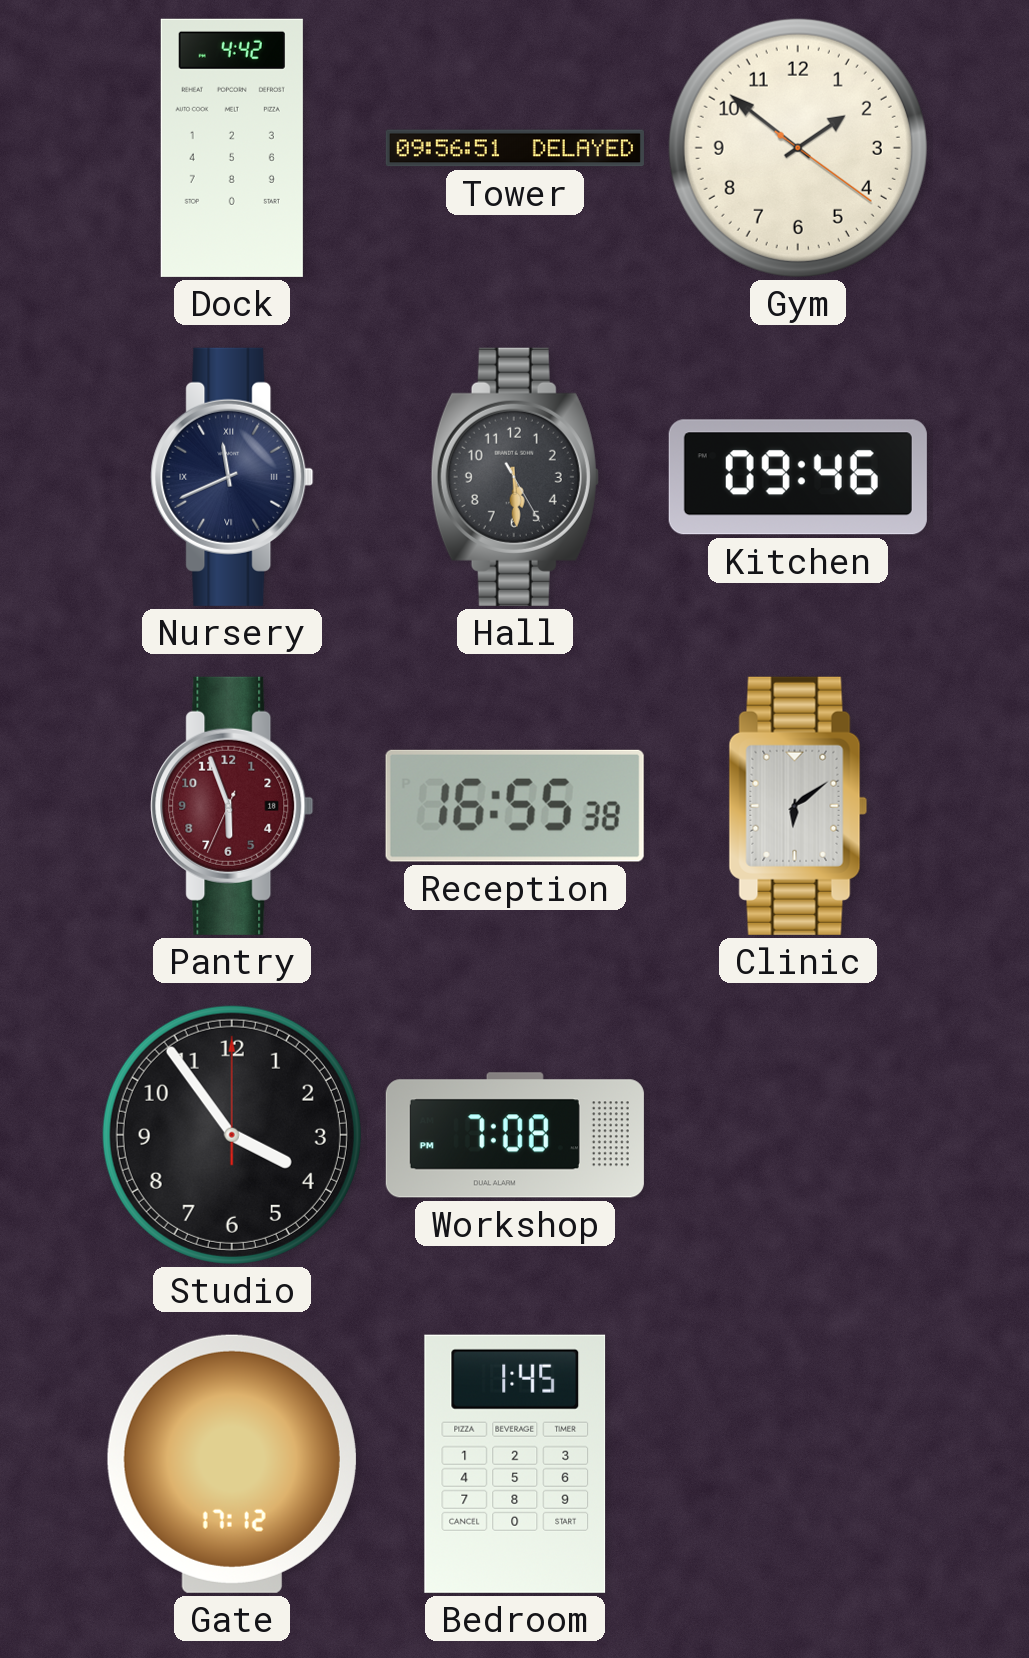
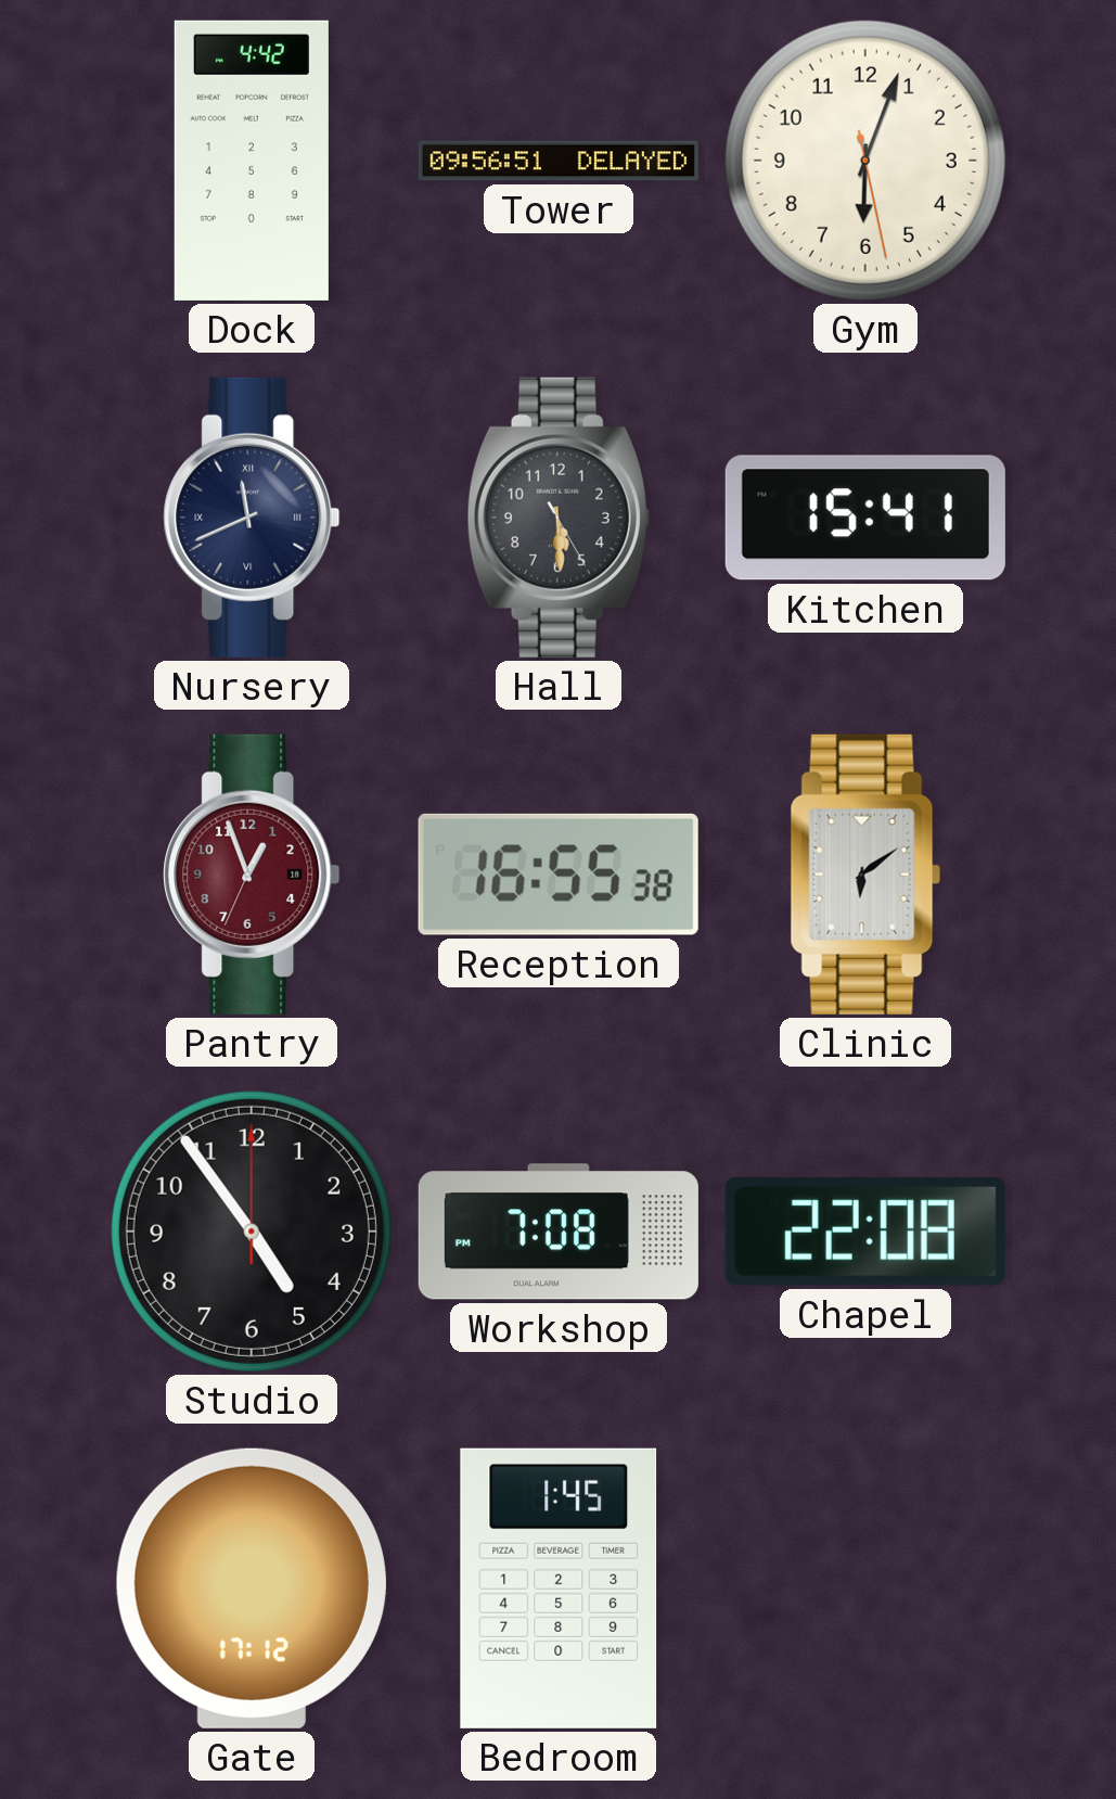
Gym: 1:51 -> 6:03
Kitchen: 09:46 -> 15:41
Pantry: 5:56 -> 12:56
Studio: 3:54 -> 4:54
Chapel: none -> 22:08
